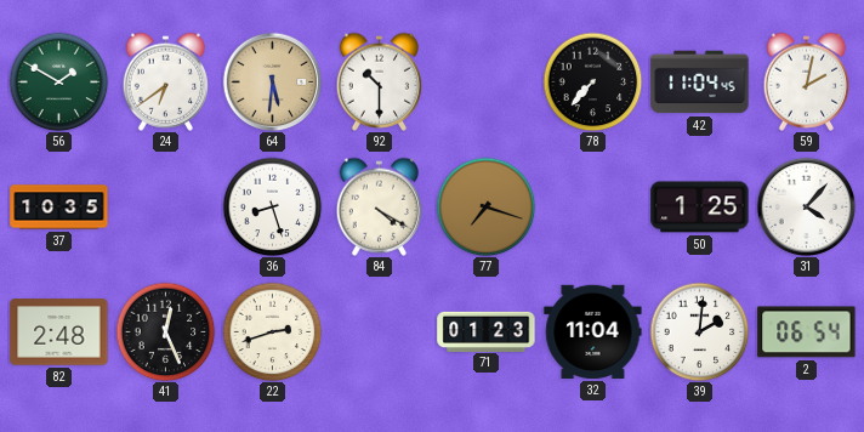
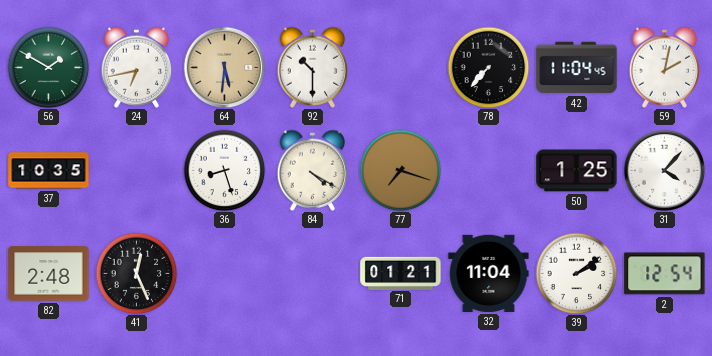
24: 6:39 -> 6:43
22: 2:42 -> none
71: 01:23 -> 01:21
39: 2:01 -> 2:09
2: 06:54 -> 12:54
